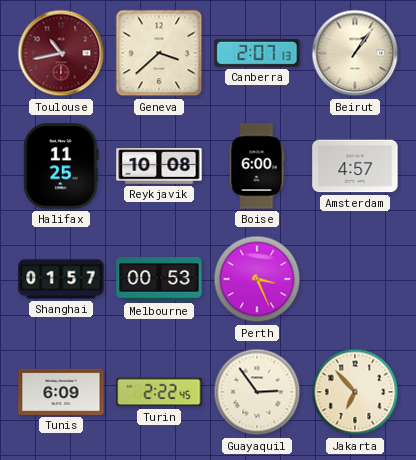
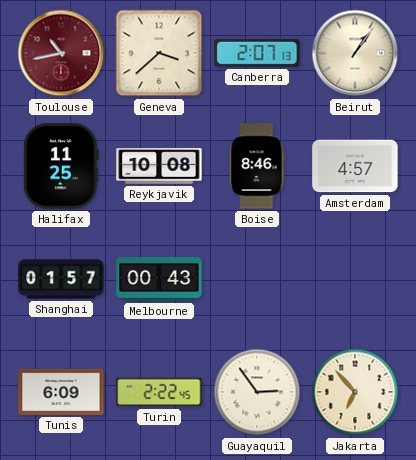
Boise: 6:00 -> 8:46
Melbourne: 00:53 -> 00:43
Perth: 3:26 -> none
